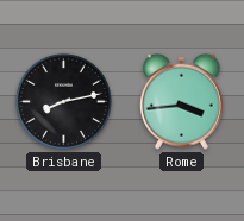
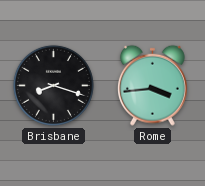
Brisbane: 8:13 -> 8:18
